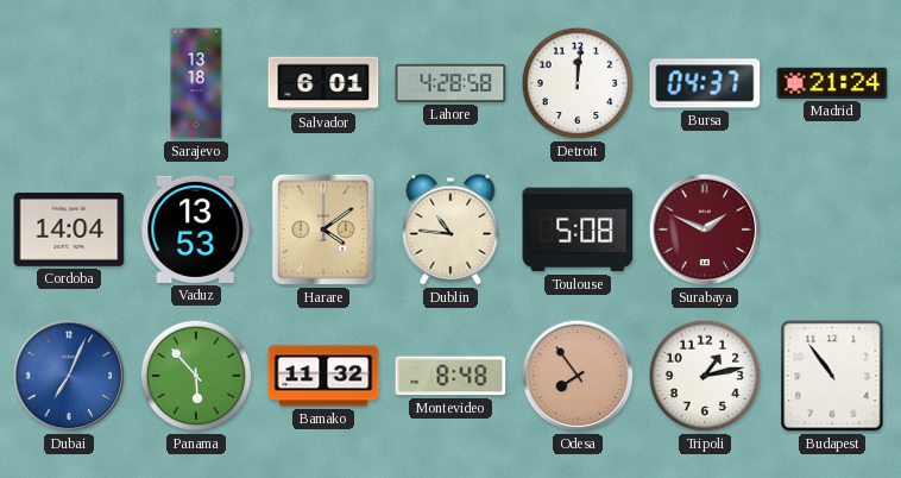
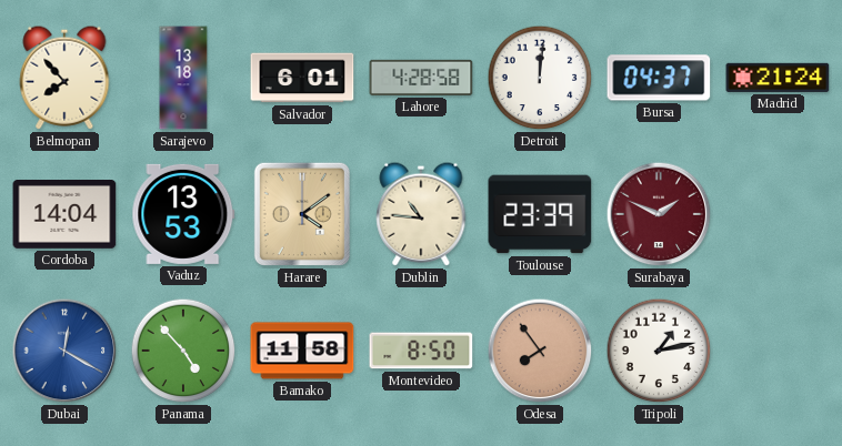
Belmopan: none -> 7:53
Toulouse: 5:08 -> 23:39
Dubai: 7:04 -> 12:20
Panama: 5:53 -> 4:53
Bamako: 11:32 -> 11:58
Montevideo: 8:48 -> 8:50
Budapest: 10:54 -> none
